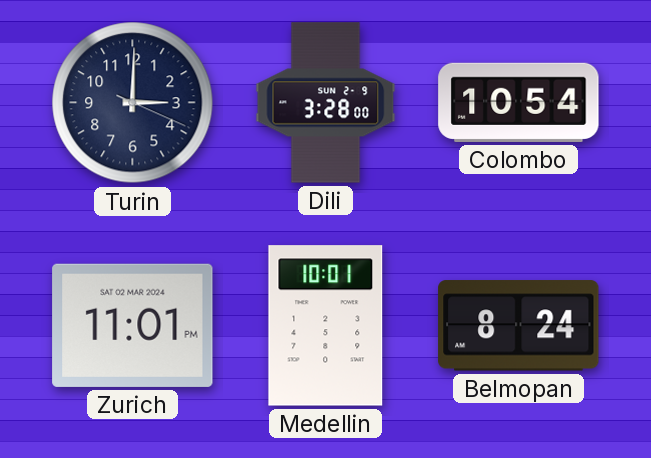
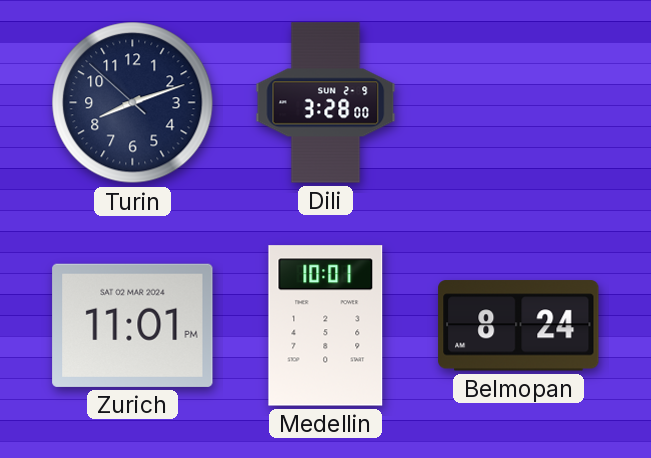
Turin: 3:00 -> 8:11
Colombo: 10:54 -> none
